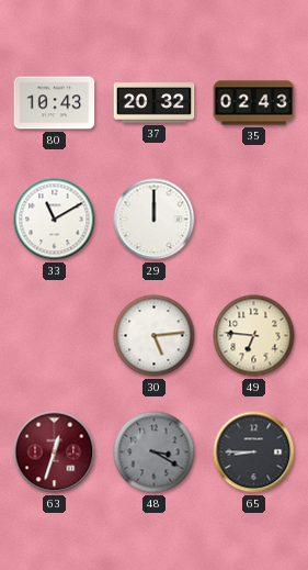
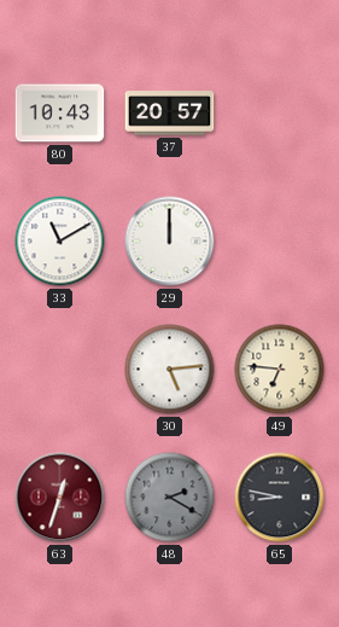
37: 20:32 -> 20:57
35: 02:43 -> none
48: 3:20 -> 2:20
65: 8:45 -> 8:47
